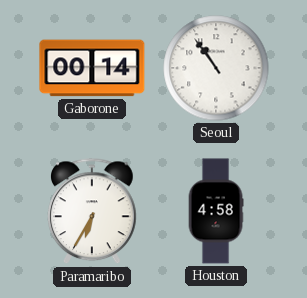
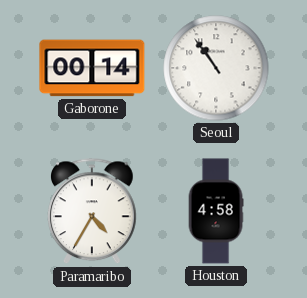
Paramaribo: 6:35 -> 4:35
